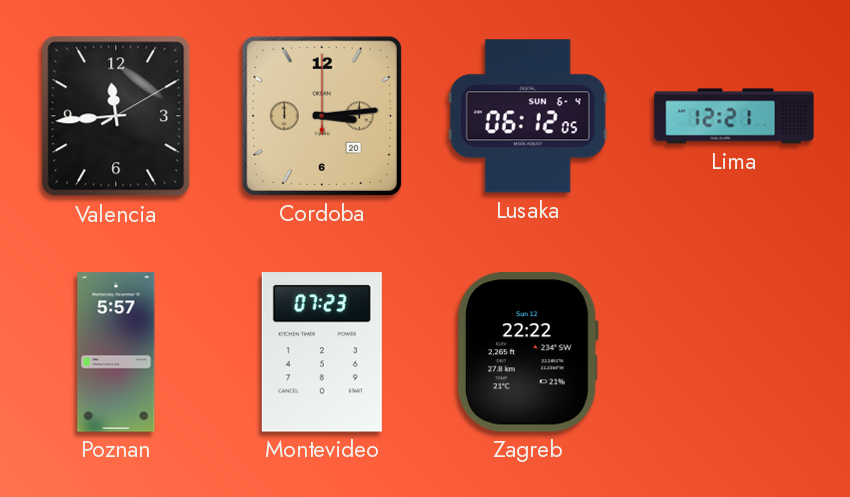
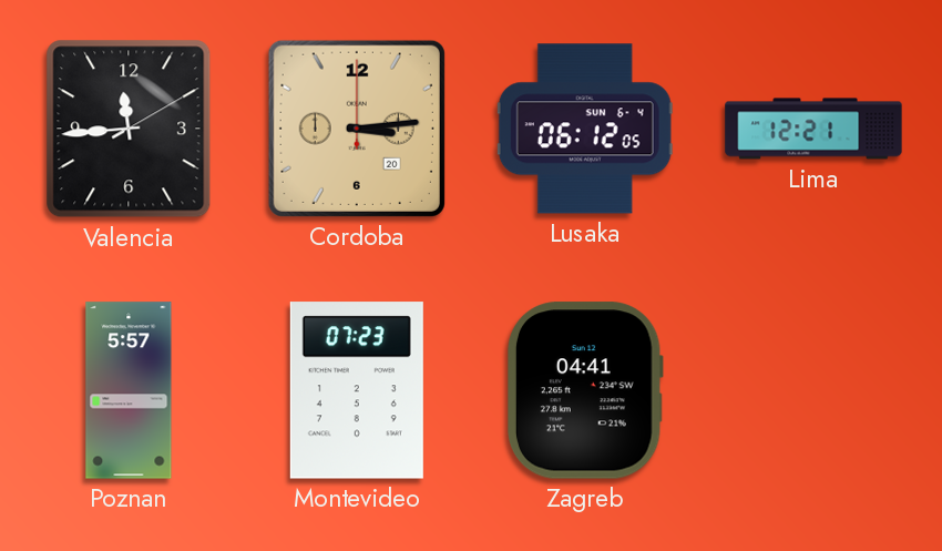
Zagreb: 22:22 -> 04:41
